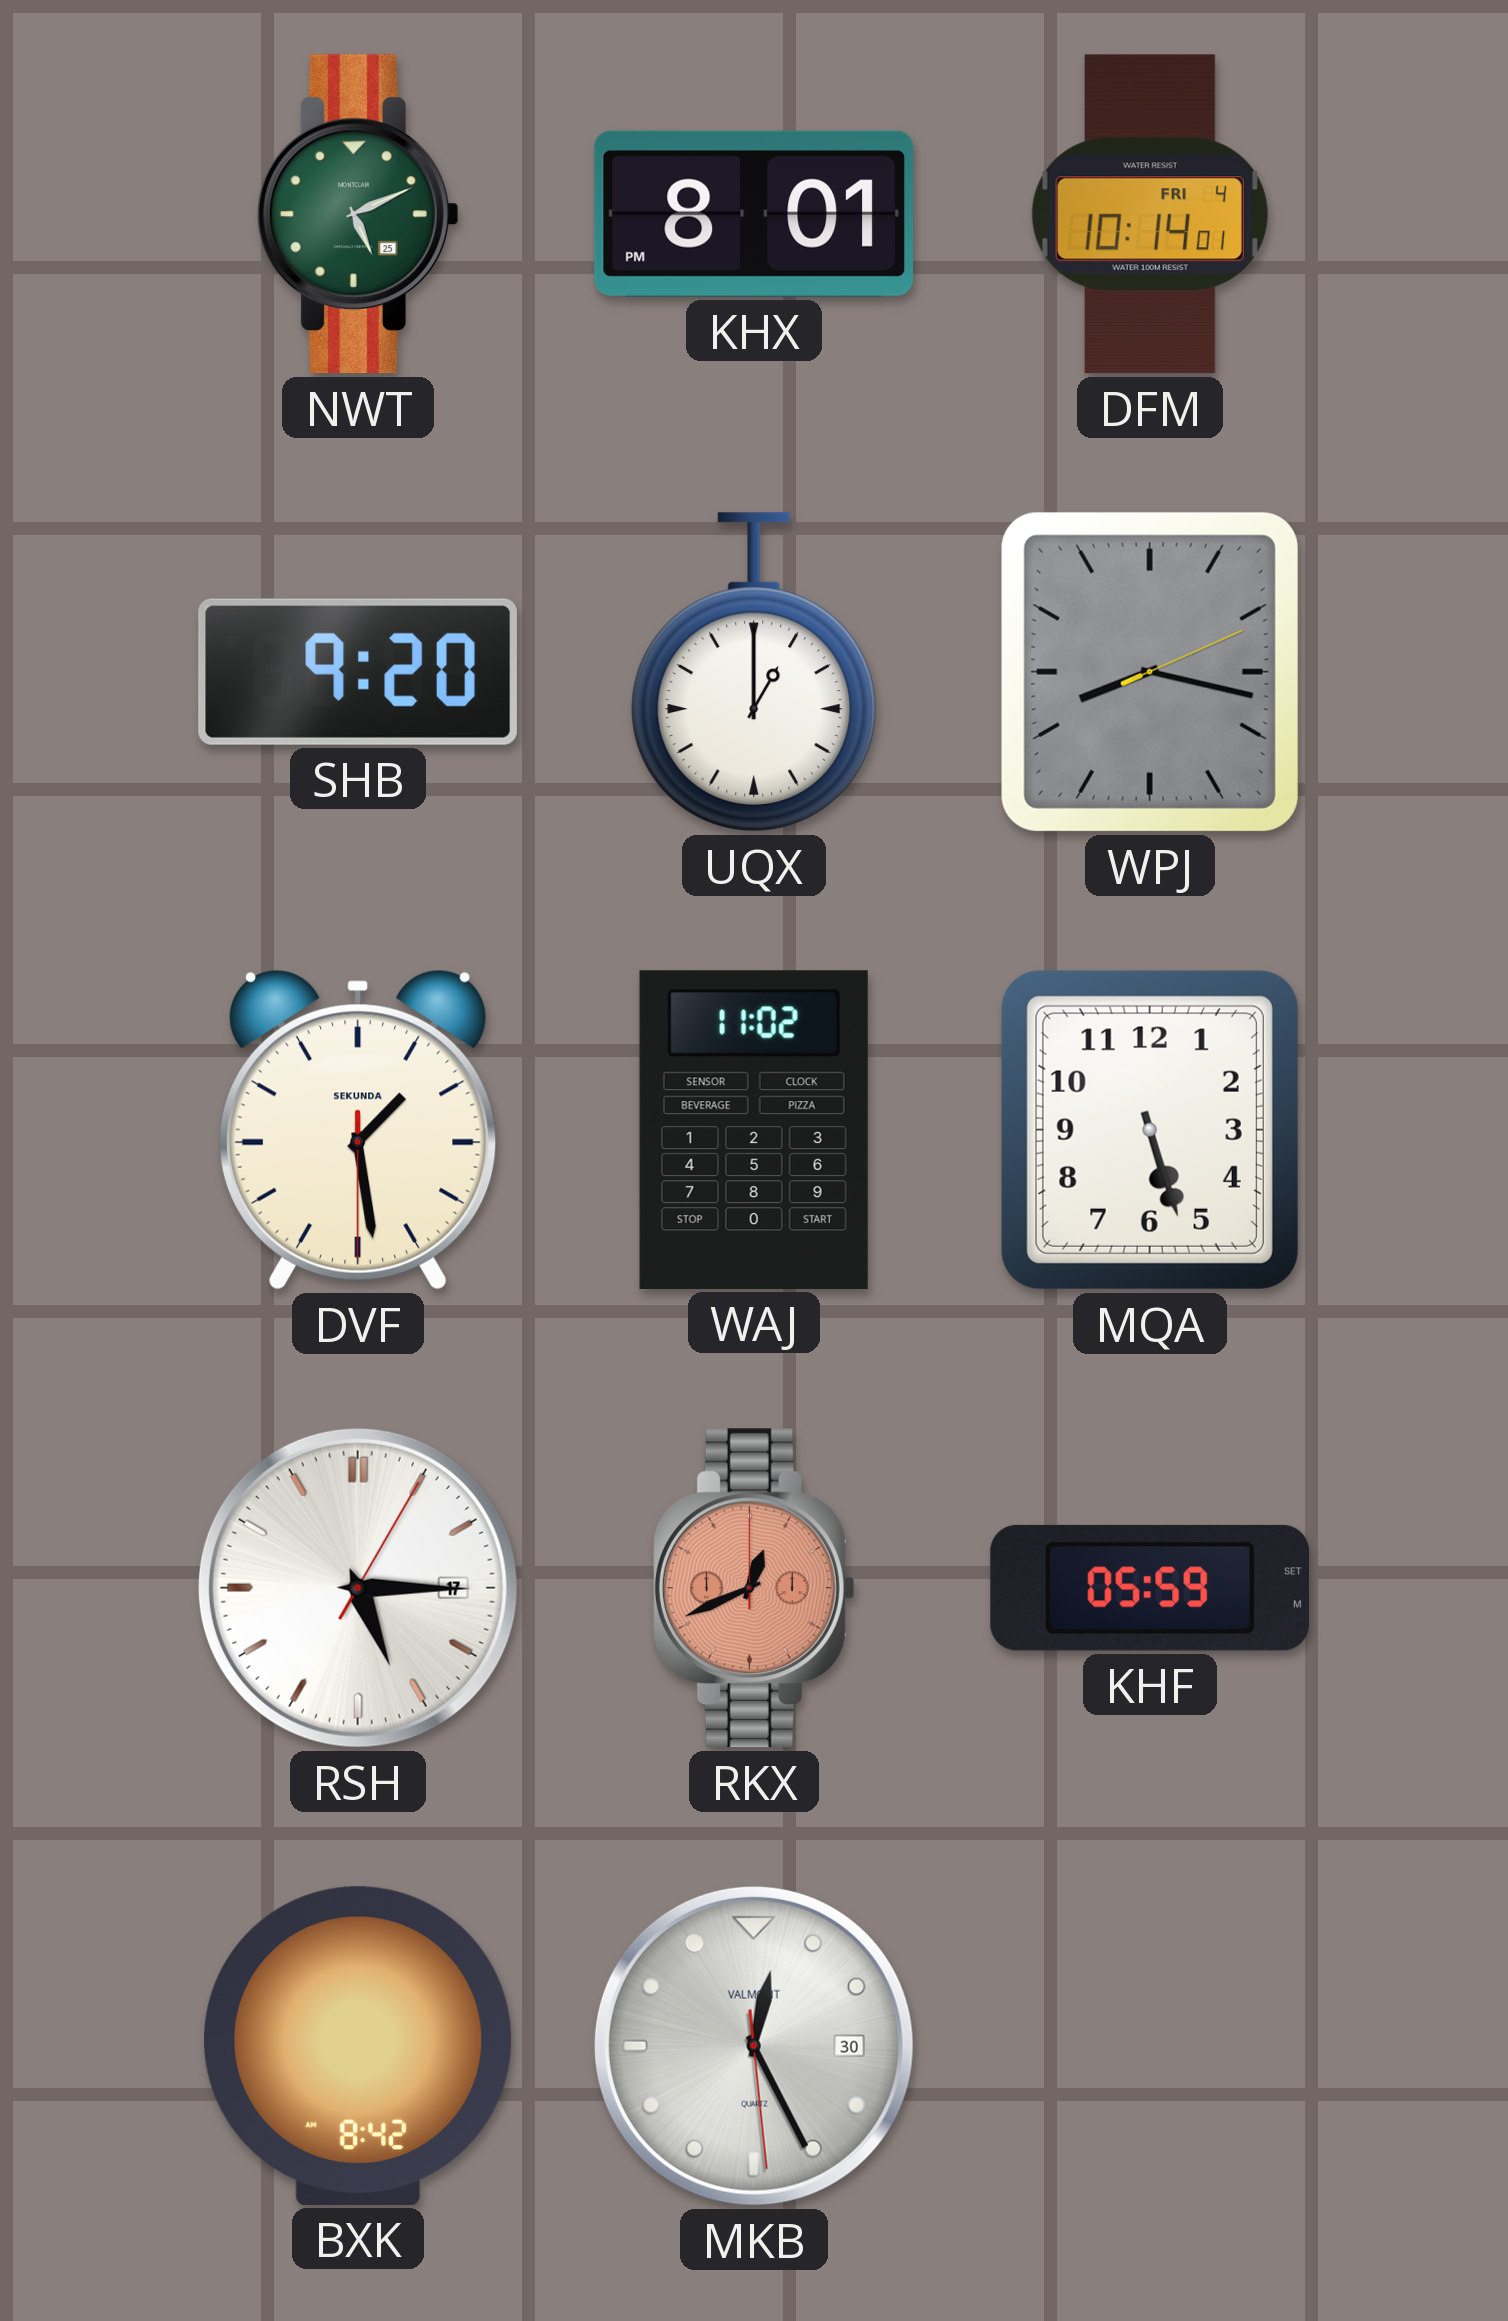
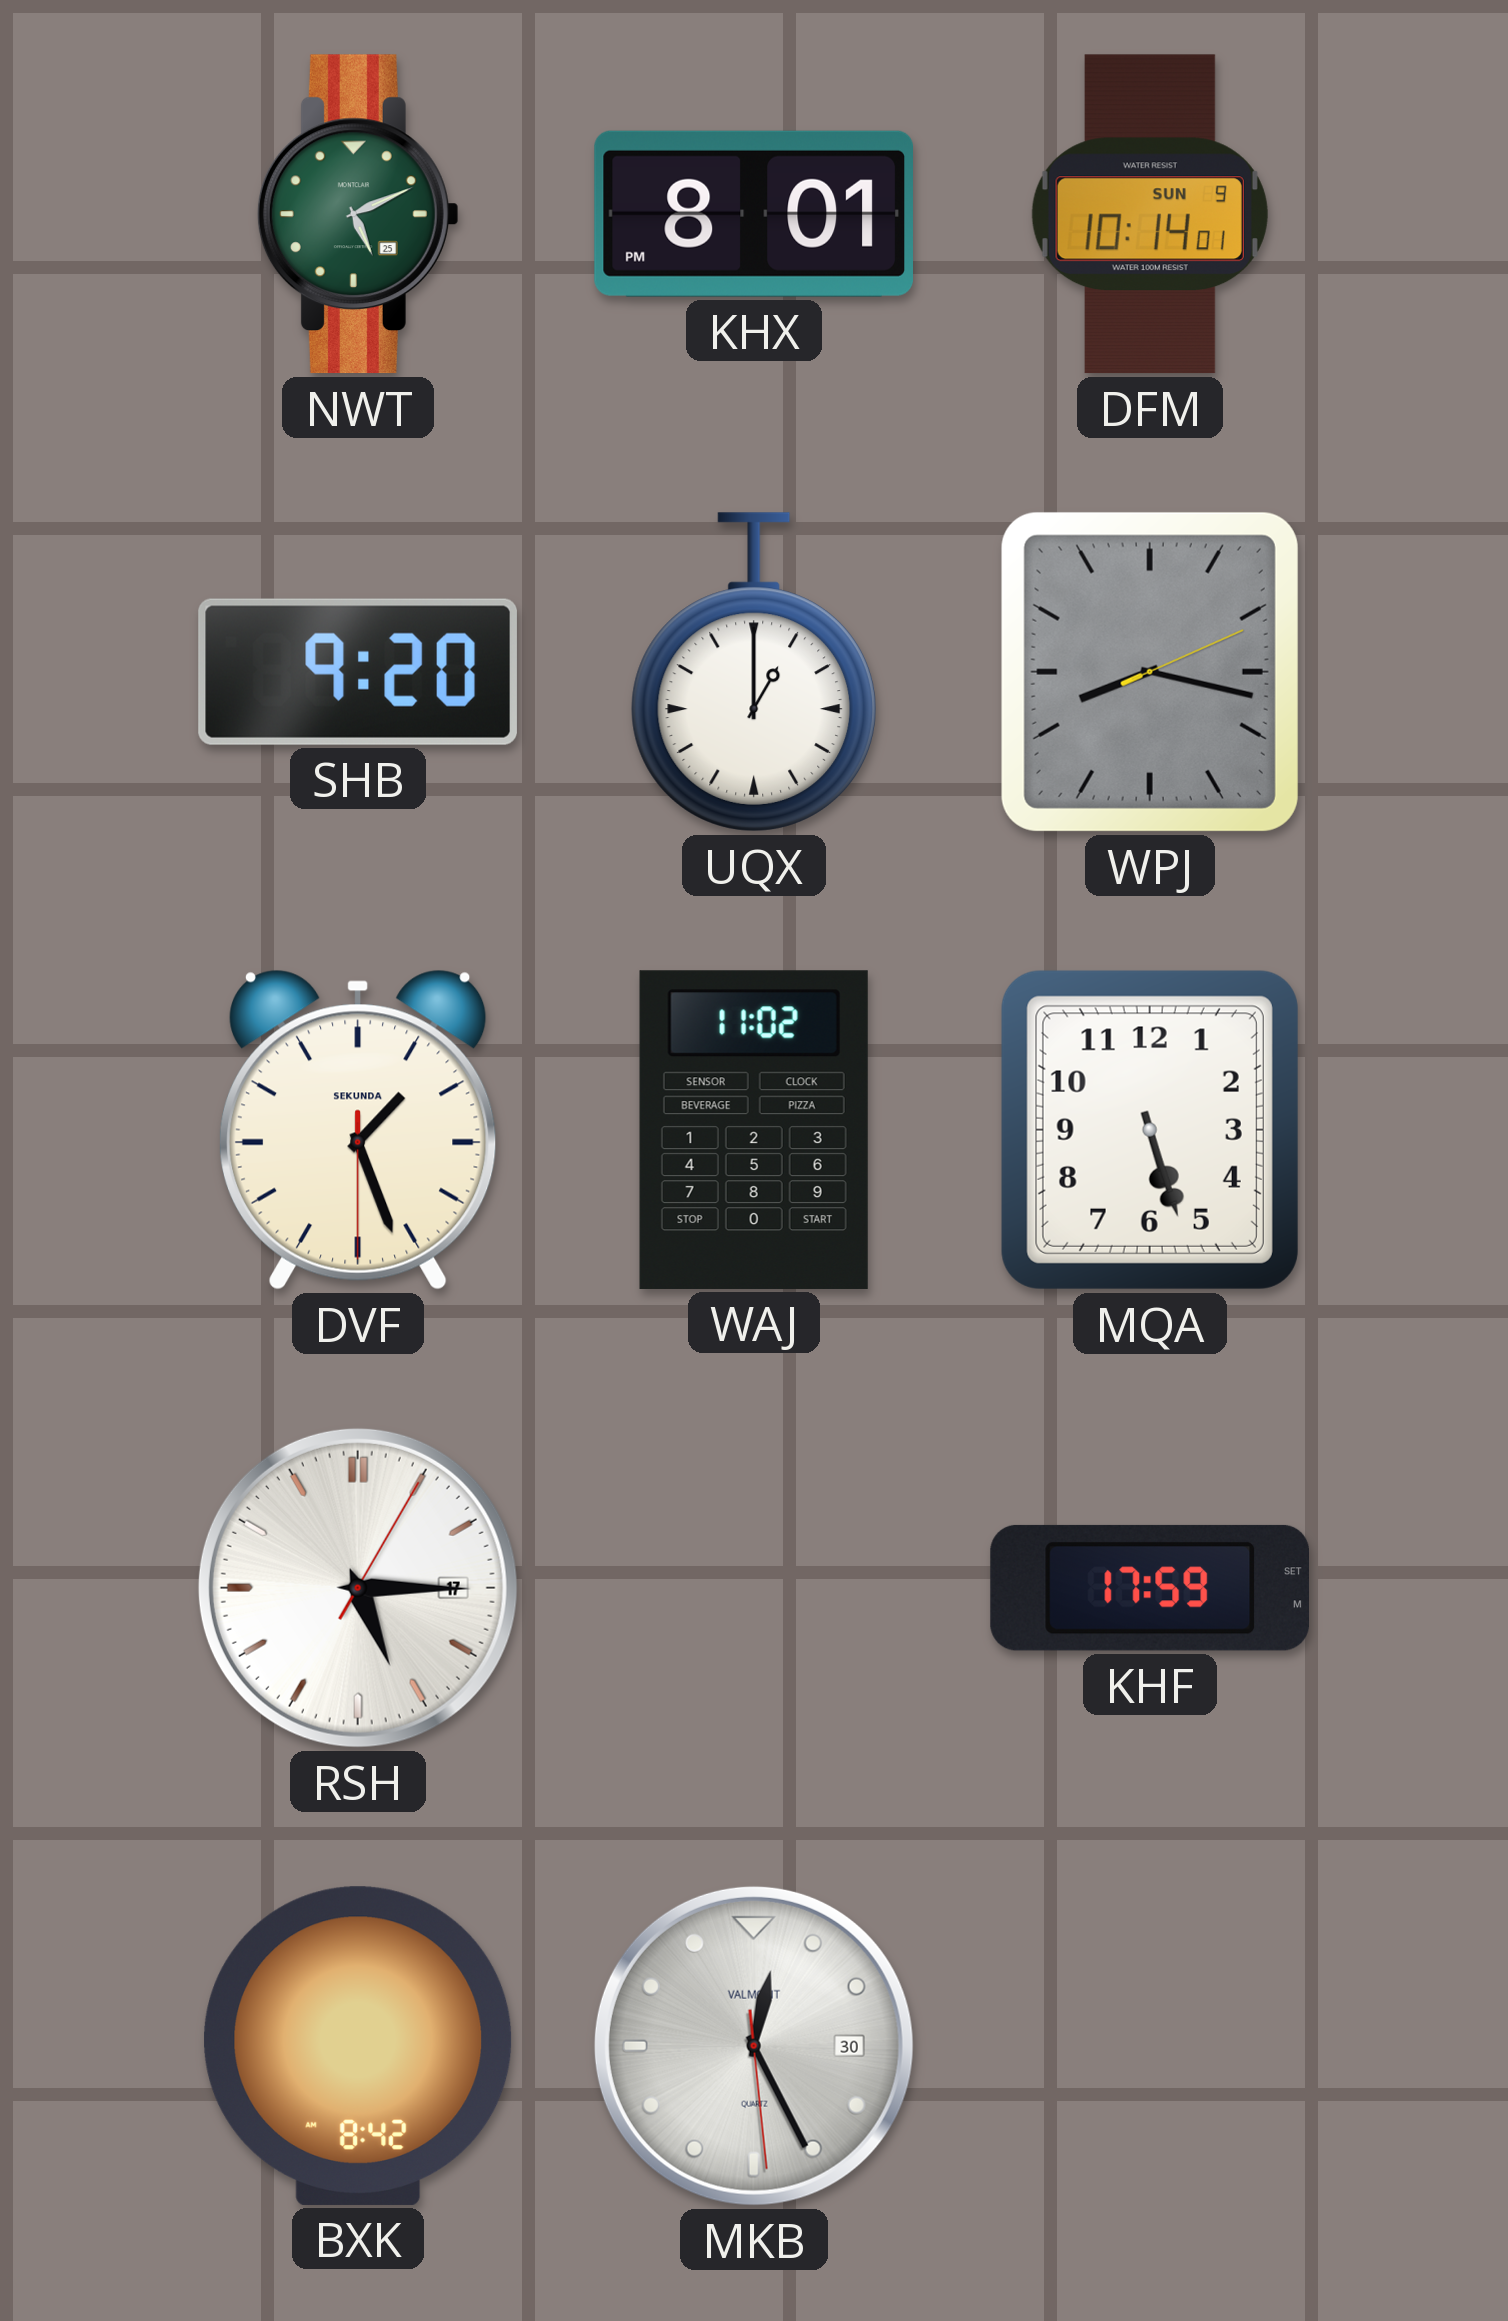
DFM date: FRI 4 -> SUN 9
DVF: 1:28 -> 1:26
RKX: 12:41 -> none
KHF: 05:59 -> 17:59
